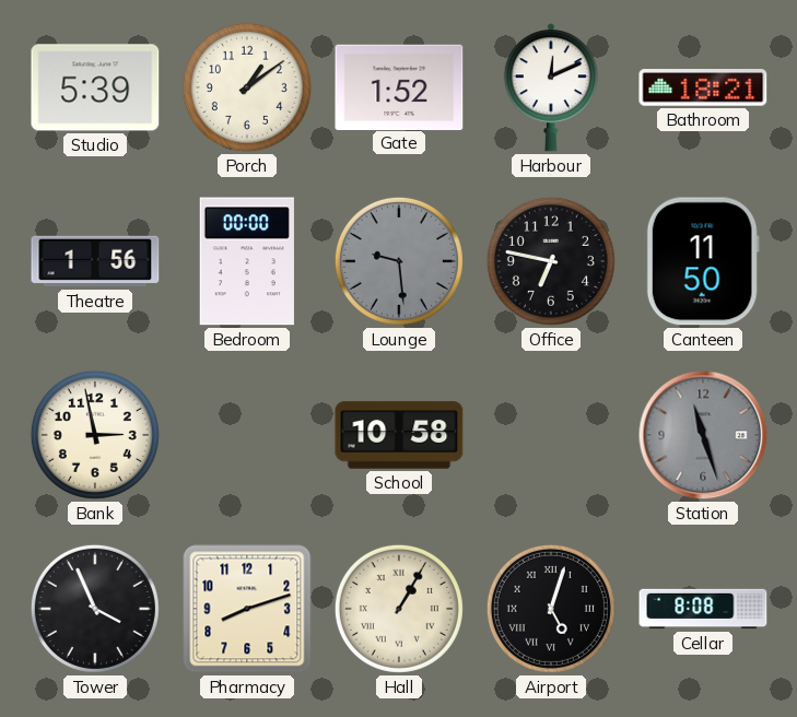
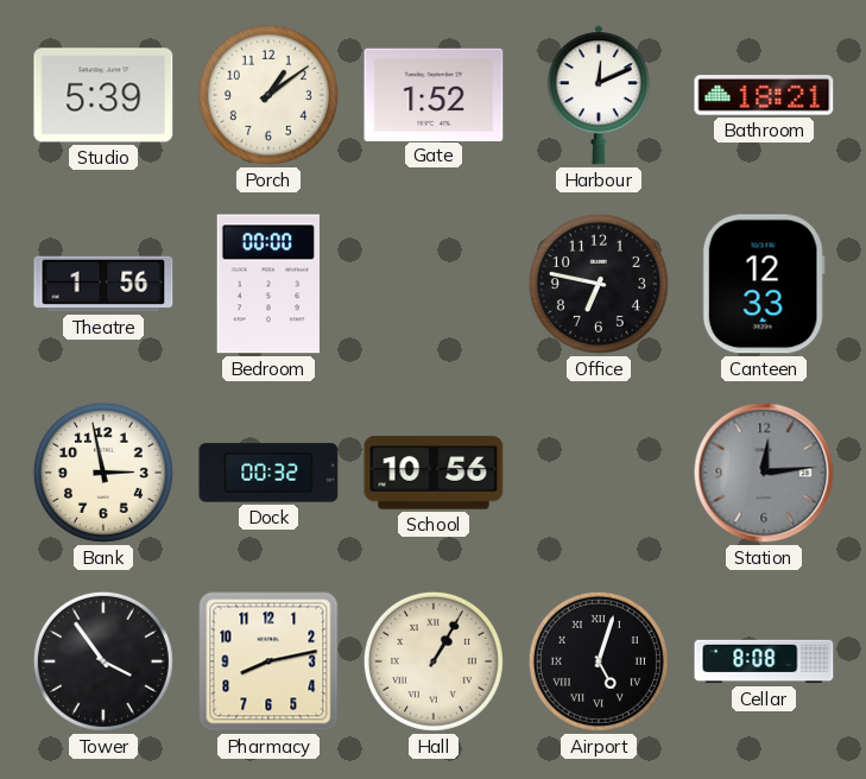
Lounge: 9:29 -> none
Canteen: 11:50 -> 12:33
Dock: none -> 00:32
School: 10:58 -> 10:56
Station: 11:27 -> 12:14
Tower: 3:56 -> 3:54
Pharmacy: 8:12 -> 8:13
